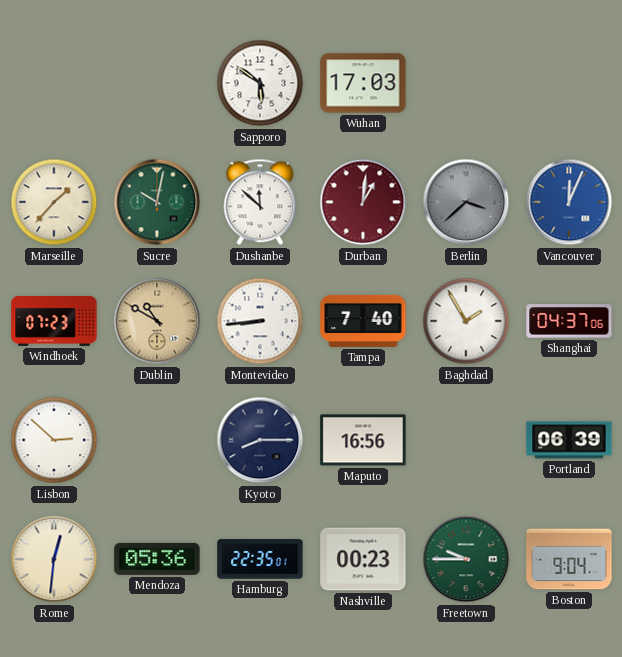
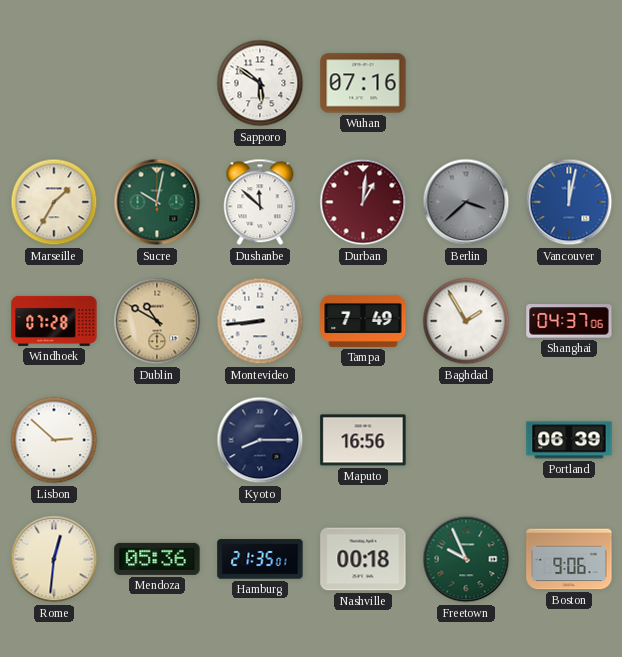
Wuhan: 17:03 -> 07:16
Marseille: 1:37 -> 1:35
Vancouver: 12:04 -> 12:02
Windhoek: 07:23 -> 07:28
Tampa: 7:40 -> 7:49
Hamburg: 22:35 -> 21:35
Nashville: 00:23 -> 00:18
Freetown: 9:45 -> 9:56
Boston: 9:04 -> 9:06
